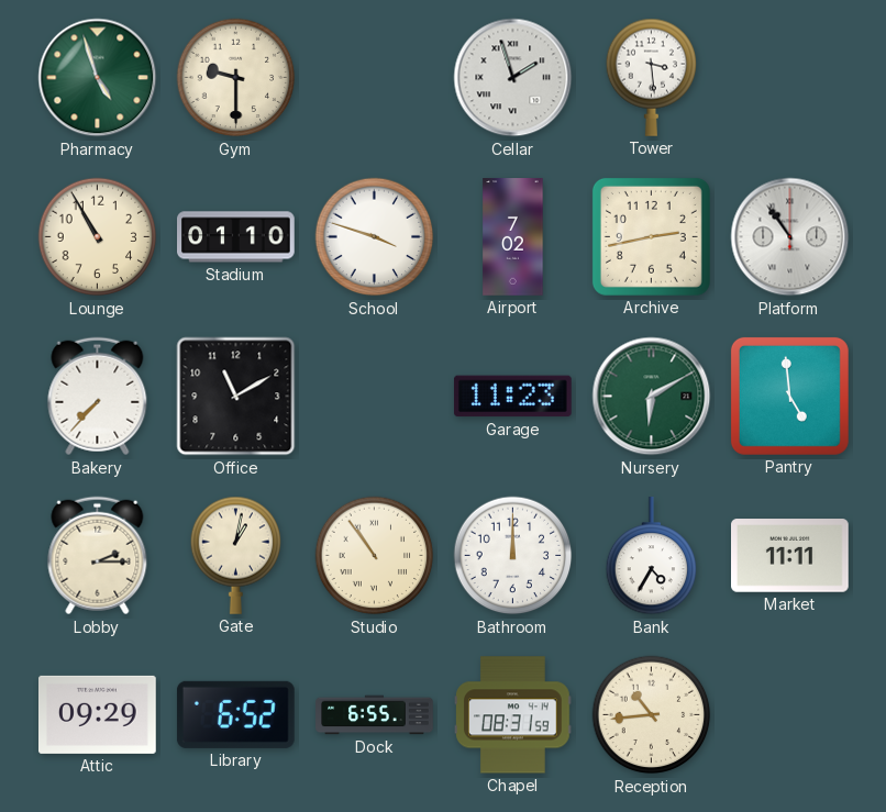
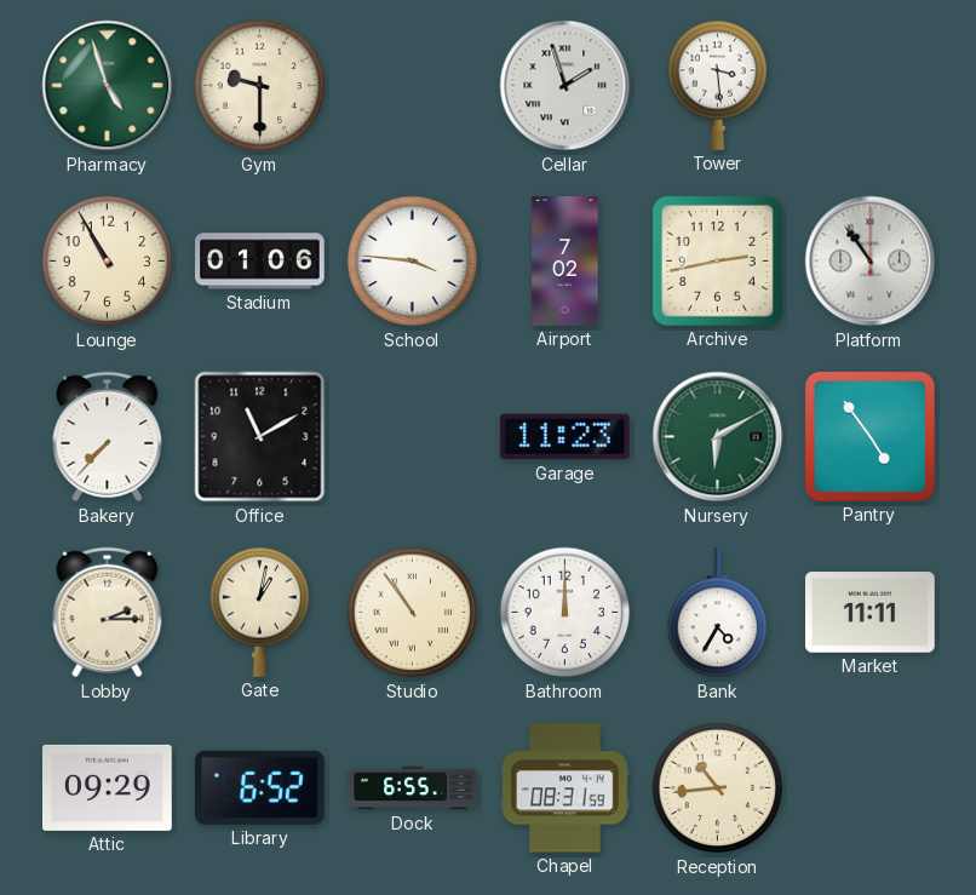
Stadium: 01:10 -> 01:06
School: 3:48 -> 3:46
Pantry: 4:59 -> 4:54
